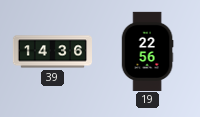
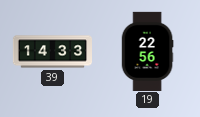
39: 14:36 -> 14:33
